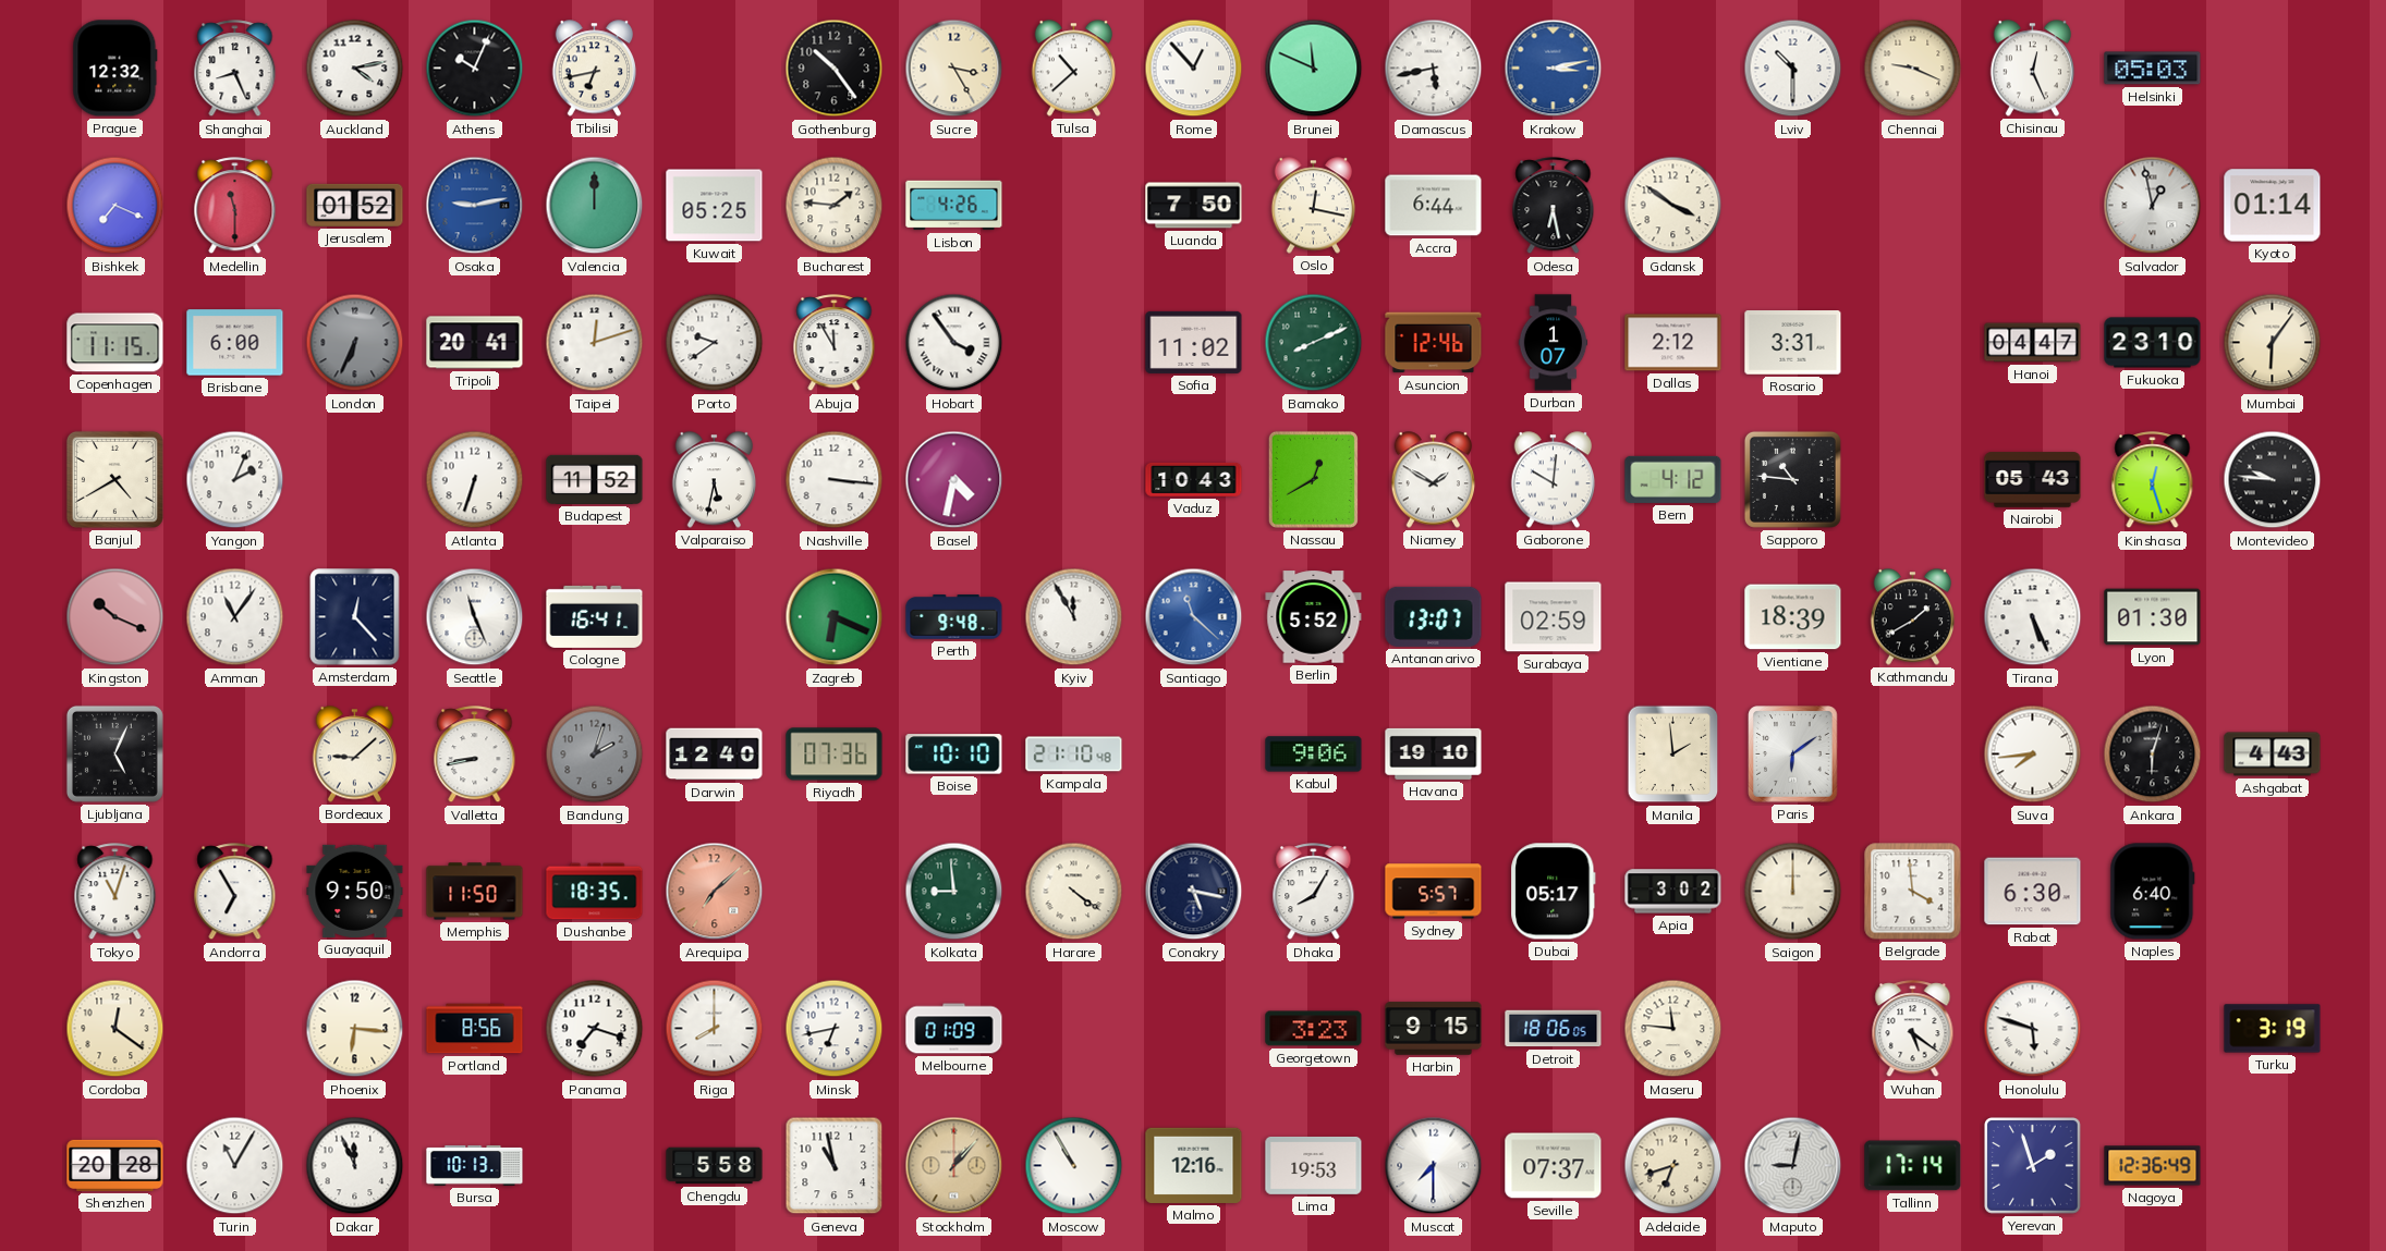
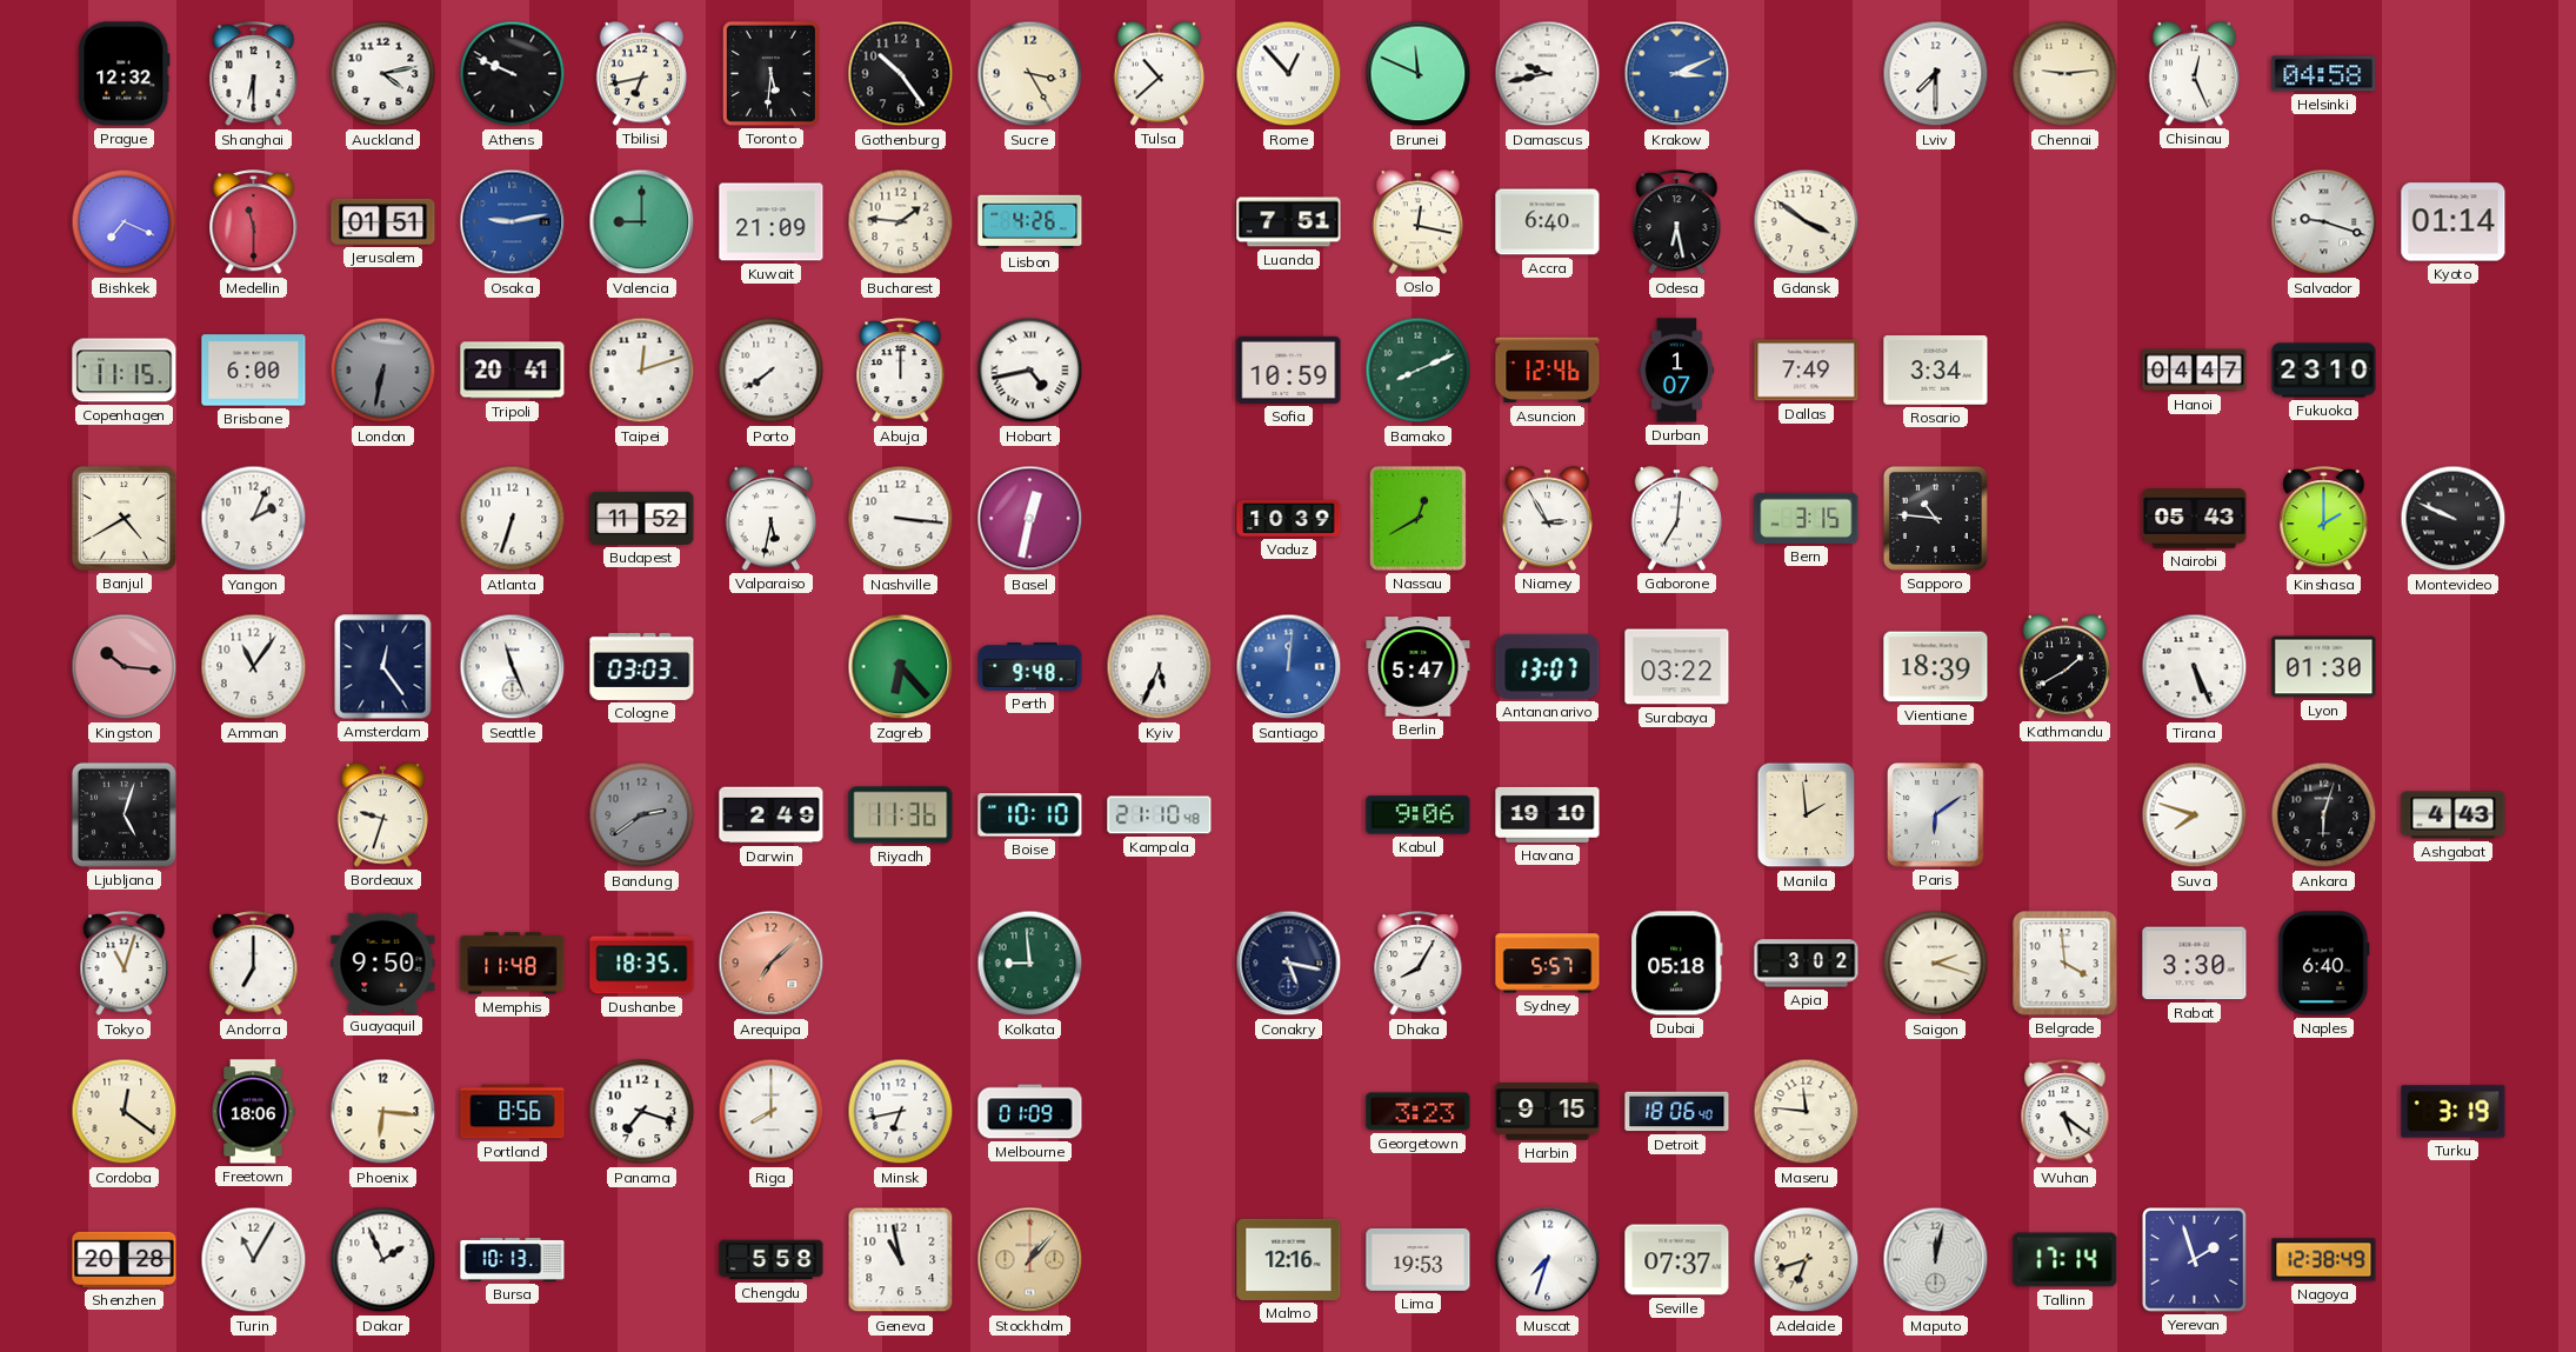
Shanghai: 8:26 -> 6:30
Athens: 10:04 -> 9:49
Toronto: none -> 5:31
Damascus: 5:43 -> 9:43
Krakow: 3:13 -> 3:11
Lviv: 10:30 -> 7:30
Chennai: 9:19 -> 9:14
Helsinki: 05:03 -> 04:58
Jerusalem: 01:52 -> 01:51
Valencia: 12:00 -> 9:00
Kuwait: 05:25 -> 21:09
Luanda: 7:50 -> 7:51
Accra: 6:44 -> 6:40
Salvador: 12:58 -> 9:18
London: 6:34 -> 6:32
Porto: 9:39 -> 7:39
Abuja: 11:55 -> 12:00
Hobart: 3:54 -> 4:43
Sofia: 11:02 -> 10:59
Dallas: 2:12 -> 7:49
Rosario: 3:31 -> 3:34
Mumbai: 6:06 -> none
Basel: 4:32 -> 12:32
Vaduz: 10:43 -> 10:39
Niamey: 1:50 -> 2:55
Gaborone: 10:01 -> 7:01
Bern: 4:12 -> 3:15
Kinshasa: 12:27 -> 2:00
Montevideo: 9:46 -> 9:49
Kingston: 10:19 -> 10:16
Amsterdam: 12:23 -> 12:24
Cologne: 16:41 -> 03:03
Zagreb: 6:19 -> 6:23
Kyiv: 11:55 -> 5:34
Santiago: 11:22 -> 12:01
Berlin: 5:52 -> 5:47
Surabaya: 02:59 -> 03:22
Ljubljana: 5:04 -> 5:03
Bordeaux: 9:08 -> 9:33
Valletta: 8:43 -> none
Bandung: 2:03 -> 2:39
Darwin: 12:40 -> 2:49
Riyadh: 07:36 -> 11:36
Suva: 7:44 -> 7:48
Andorra: 6:55 -> 7:00
Memphis: 11:50 -> 11:48
Harare: 4:21 -> none
Dubai: 05:17 -> 05:18
Saigon: 12:00 -> 2:18
Rabat: 6:30 -> 3:30
Freetown: none -> 18:06
Detroit: 18:06:05 -> 18:06:40
Honolulu: 5:48 -> none
Dakar: 11:56 -> 1:56
Moscow: 10:55 -> none
Muscat: 7:30 -> 7:33
Maputo: 9:02 -> 12:02
Nagoya: 12:36 -> 12:38
